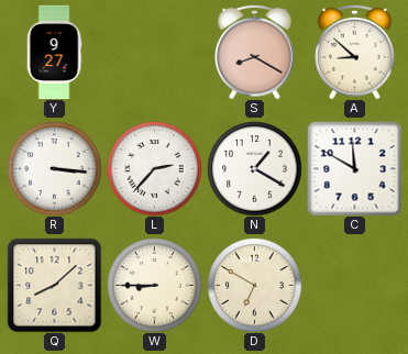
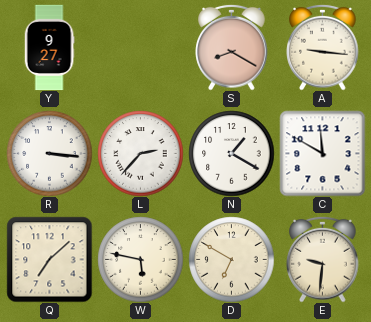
A: 8:52 -> 9:16
Q: 8:08 -> 7:08
W: 8:45 -> 5:47
E: none -> 9:31
